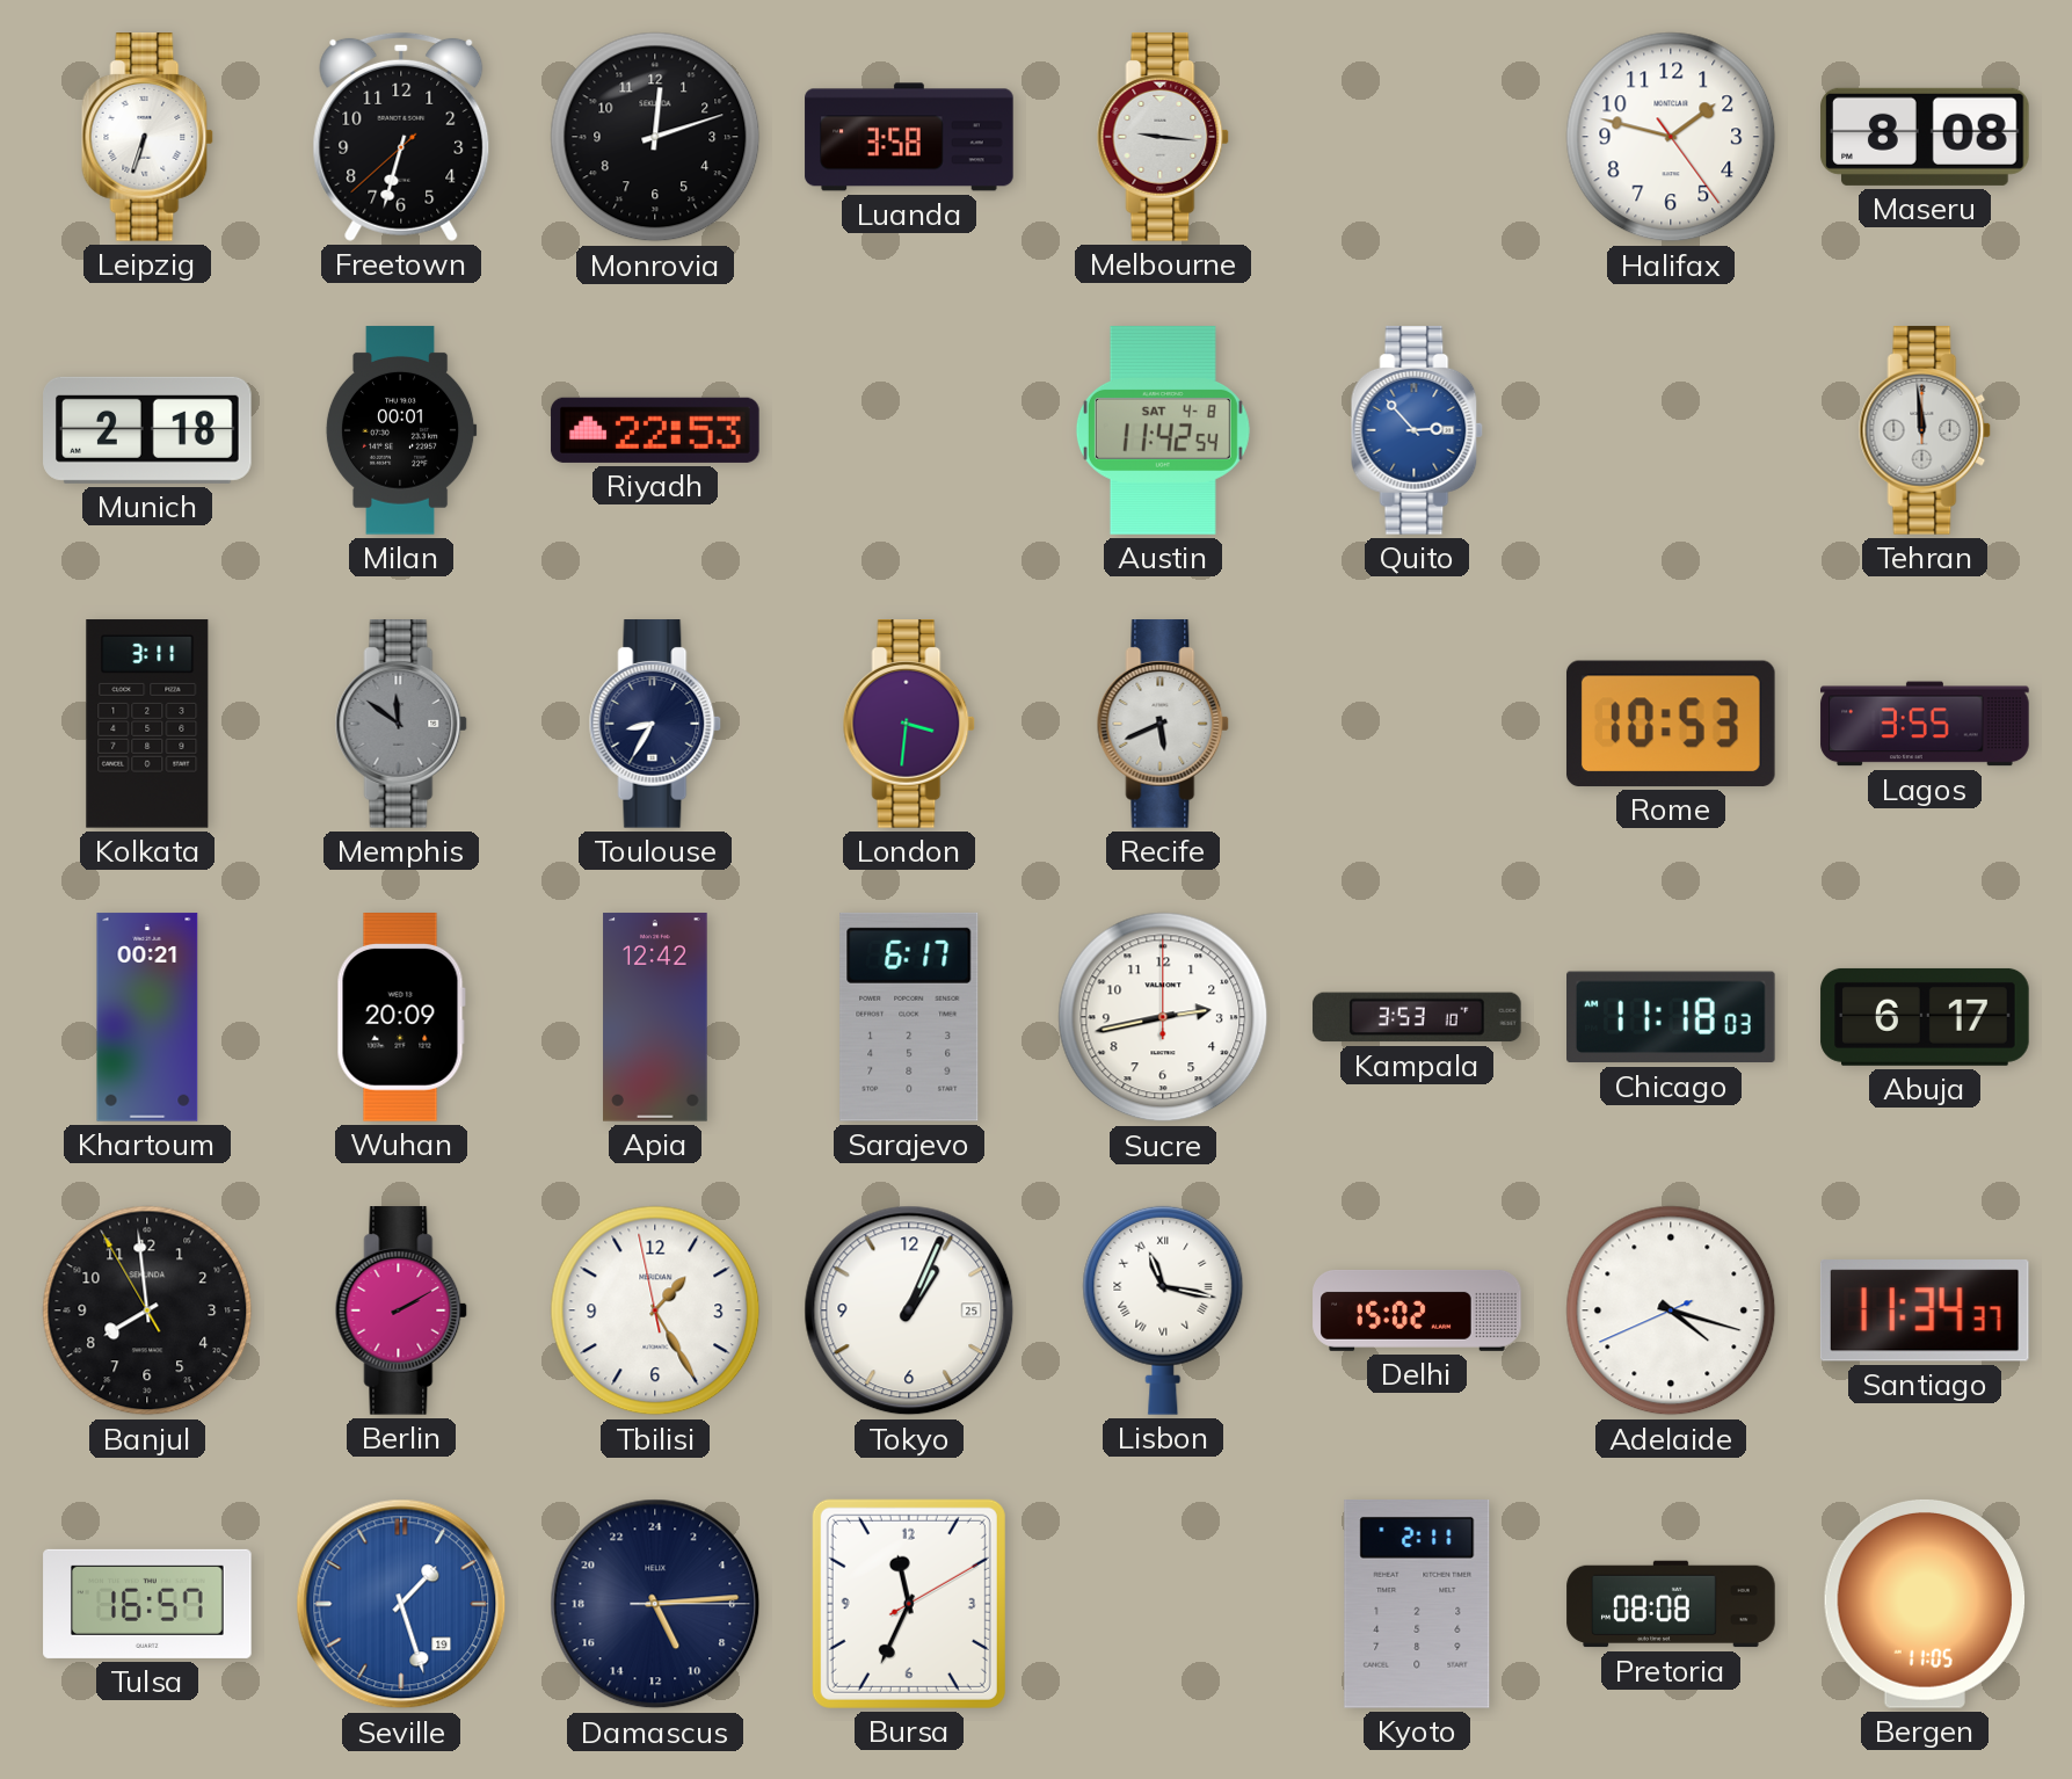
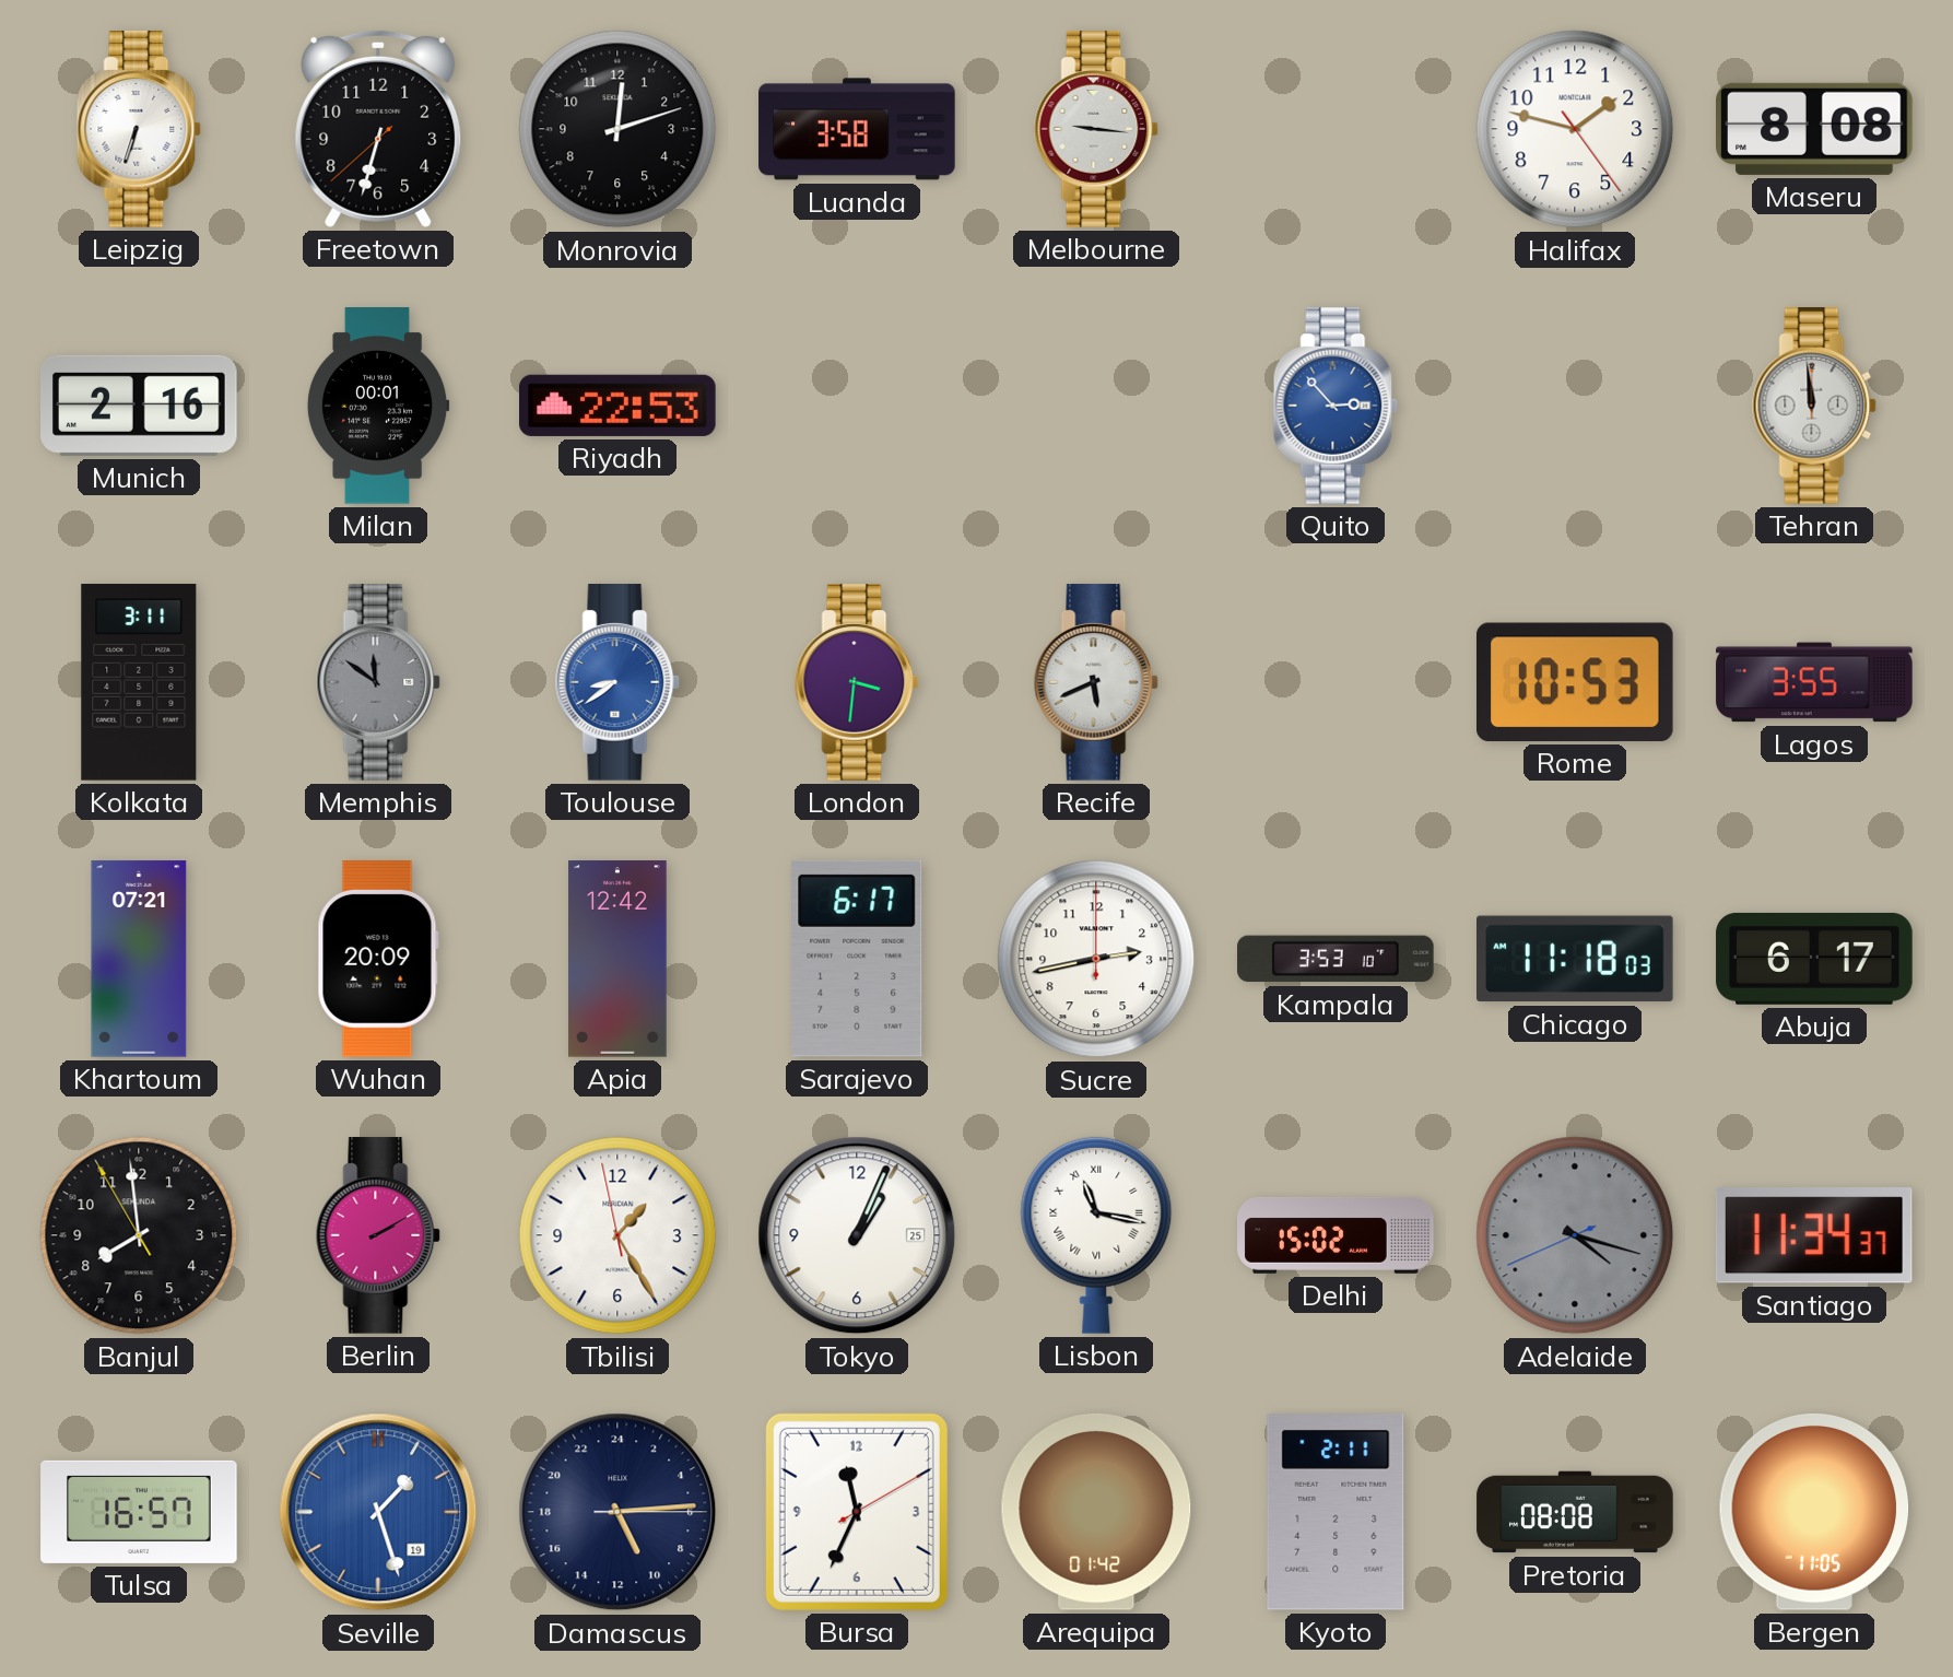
Munich: 2:18 -> 2:16
Austin: 11:42 -> none
Toulouse: 8:35 -> 8:39
Toulouse dial: navy -> blue
Khartoum: 00:21 -> 07:21
Adelaide dial: white -> grey
Arequipa: none -> 01:42
